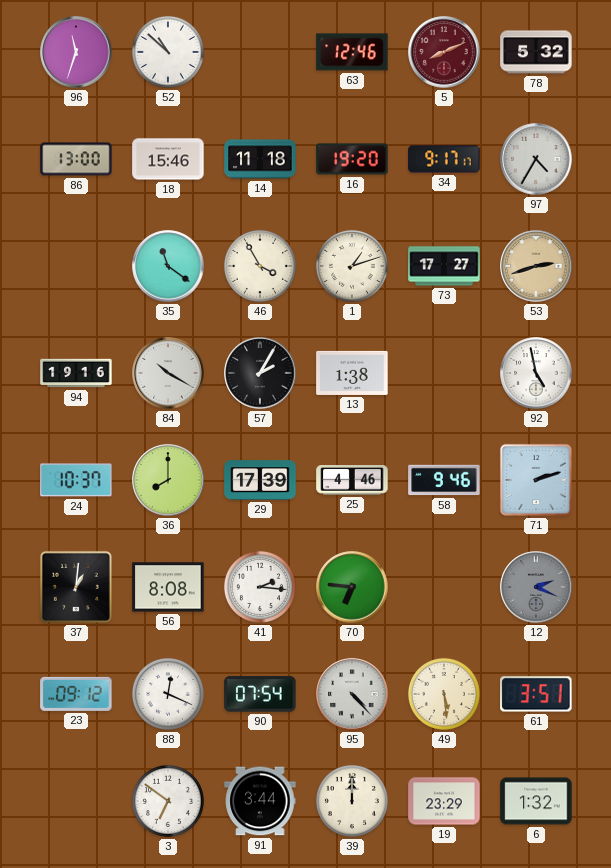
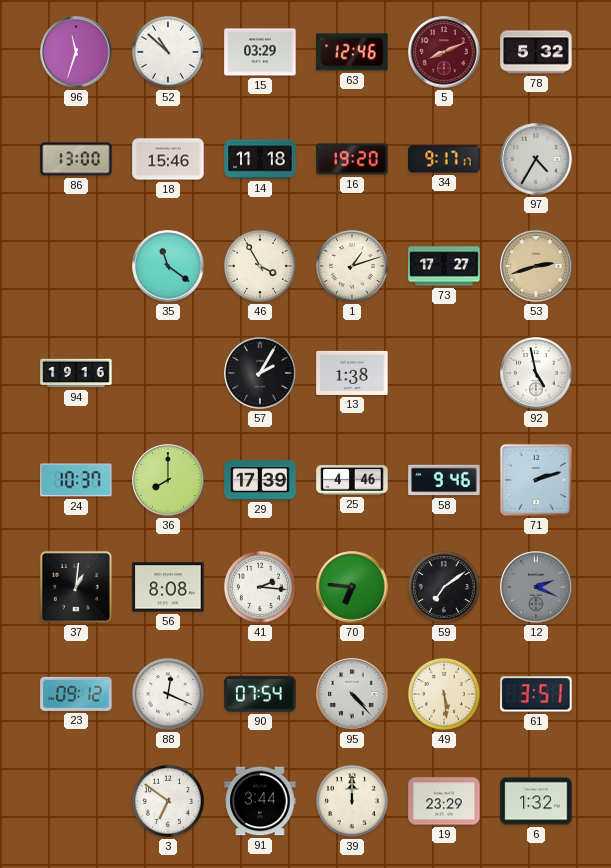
15: none -> 03:29
84: 10:20 -> none
59: none -> 7:09
